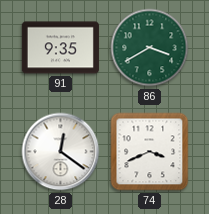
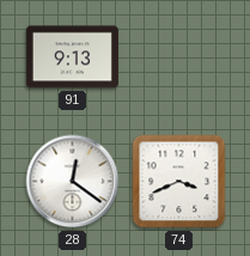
91: 9:35 -> 9:13
86: 3:40 -> none
